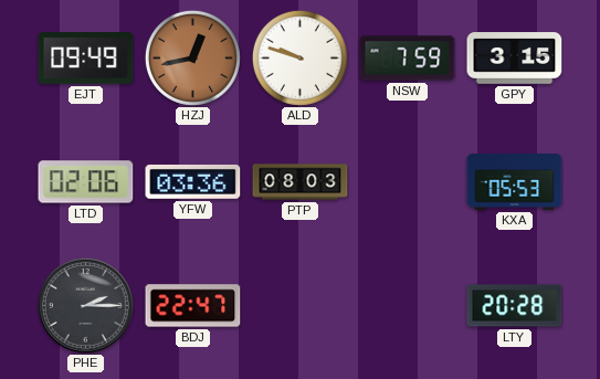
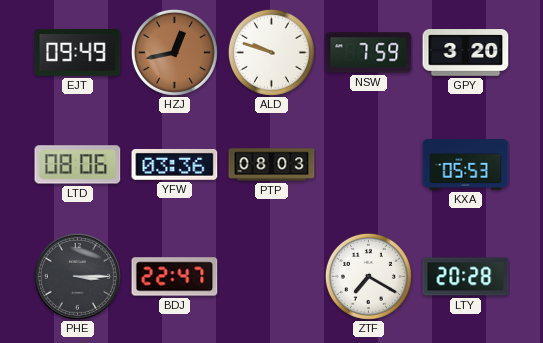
GPY: 3:15 -> 3:20
LTD: 02:06 -> 08:06
PHE: 2:15 -> 3:15
ZTF: none -> 7:20
